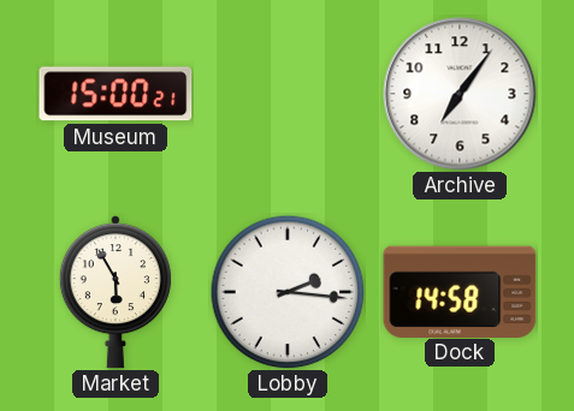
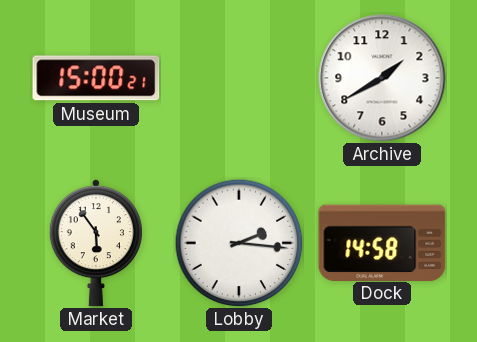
Archive: 7:06 -> 1:40
Market: 5:55 -> 5:54
